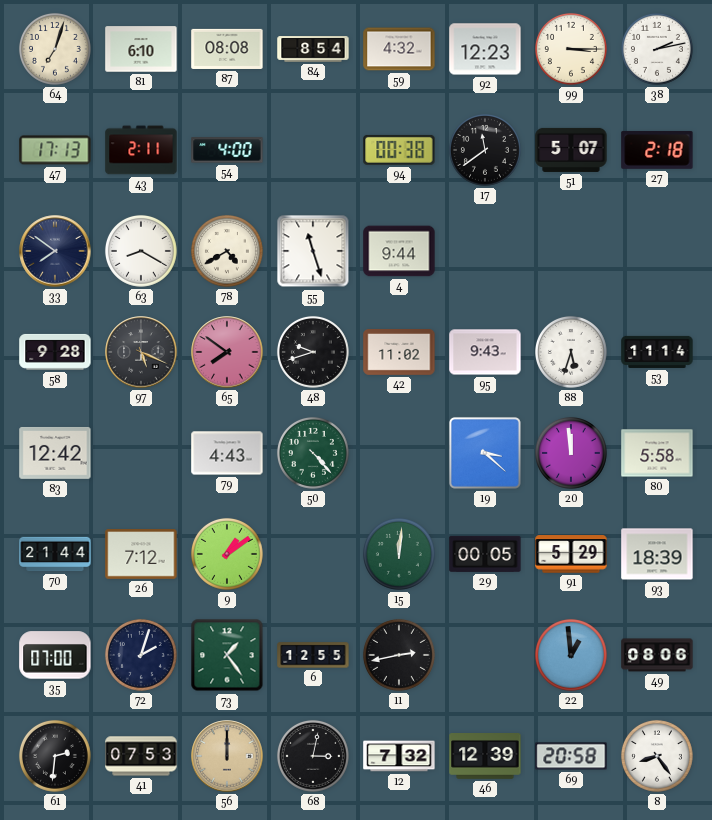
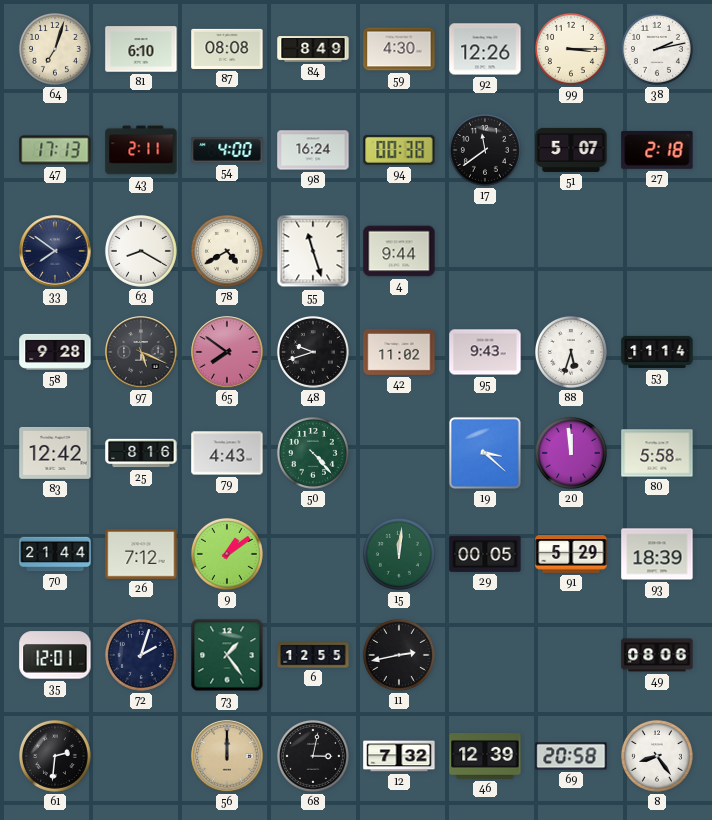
84: 8:54 -> 8:49
59: 4:32 -> 4:30
92: 12:23 -> 12:26
98: none -> 16:24
25: none -> 8:16
35: 07:00 -> 12:01
22: 12:59 -> none
41: 07:53 -> none
